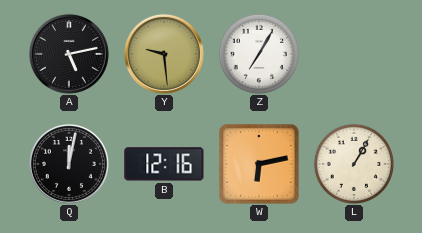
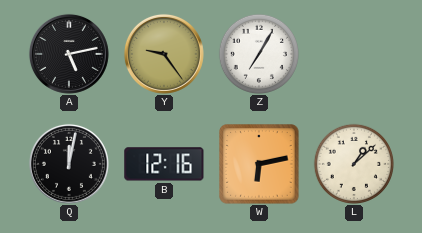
Y: 9:29 -> 9:24
L: 1:05 -> 1:08
